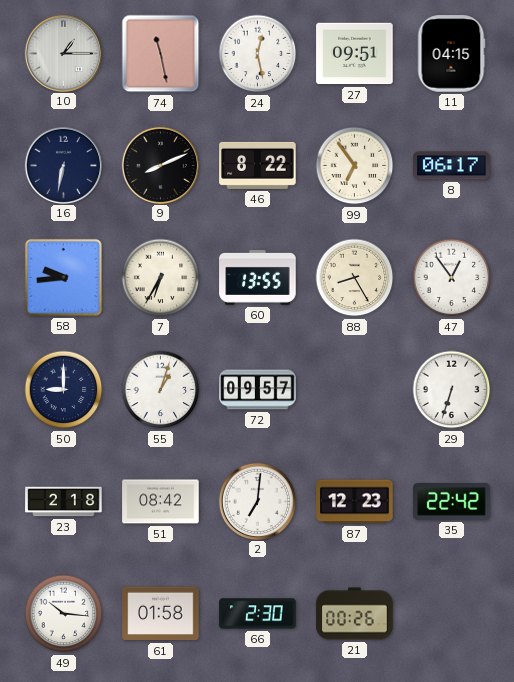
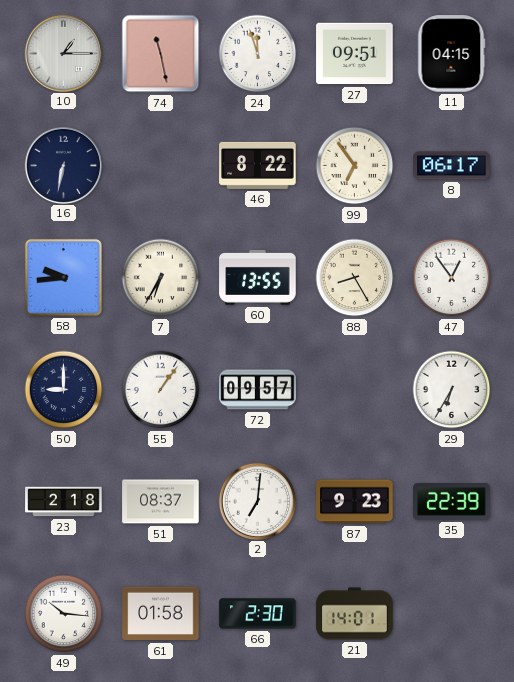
24: 12:28 -> 11:57
9: 8:11 -> none
55: 1:03 -> 1:06
29: 6:33 -> 6:35
51: 08:42 -> 08:37
87: 12:23 -> 9:23
35: 22:42 -> 22:39
21: 00:26 -> 14:01
